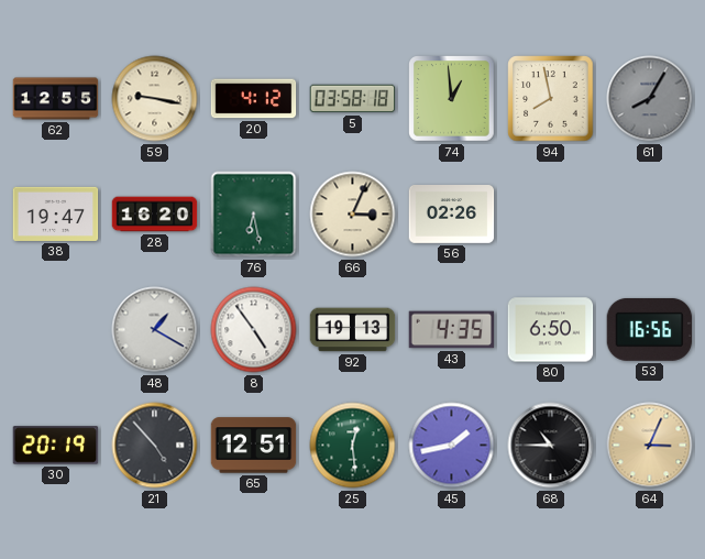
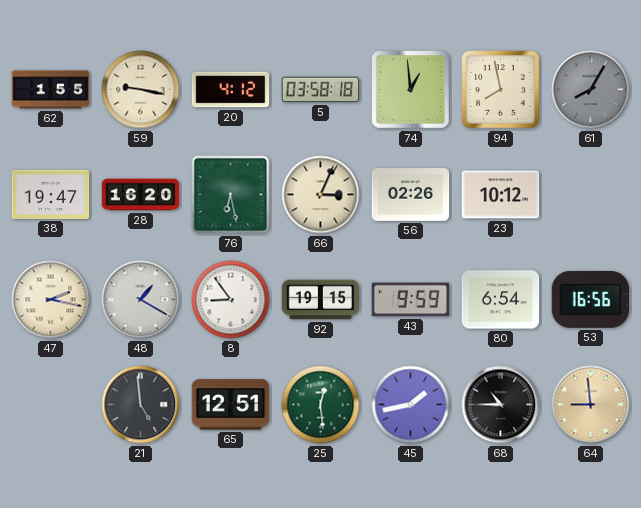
62: 12:55 -> 1:55
23: none -> 10:12
47: none -> 2:17
8: 4:54 -> 8:54
92: 19:13 -> 19:15
43: 4:35 -> 9:59
80: 6:50 -> 6:54
30: 20:19 -> none
21: 4:53 -> 4:59
64: 3:04 -> 8:59
